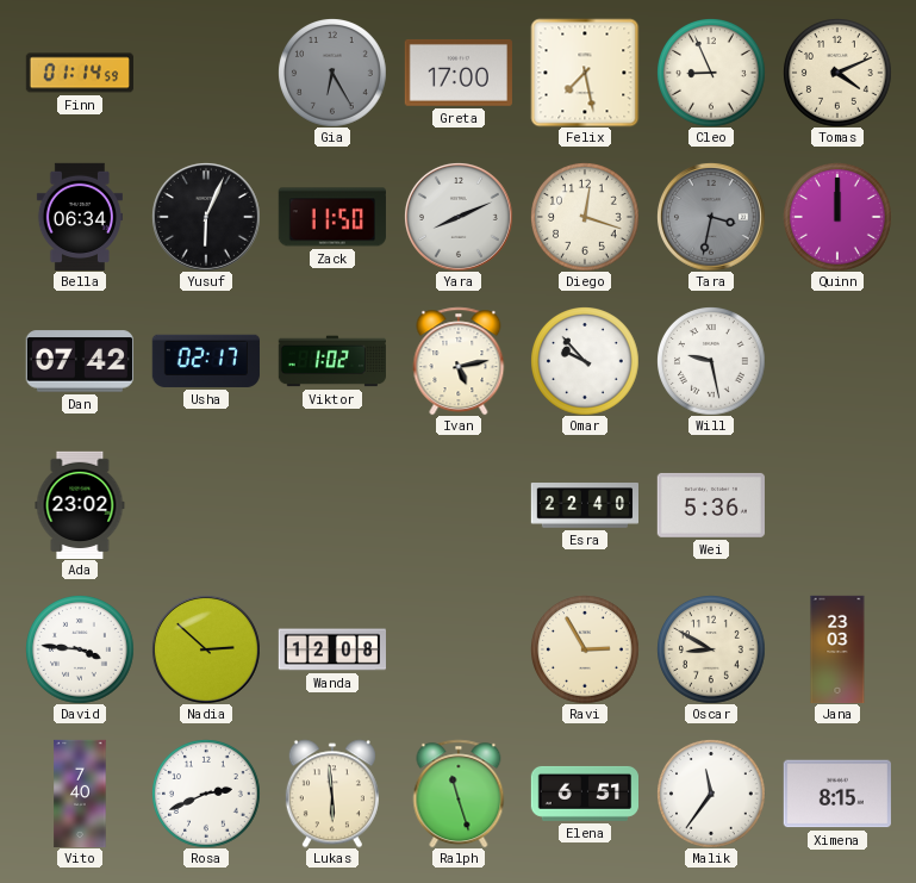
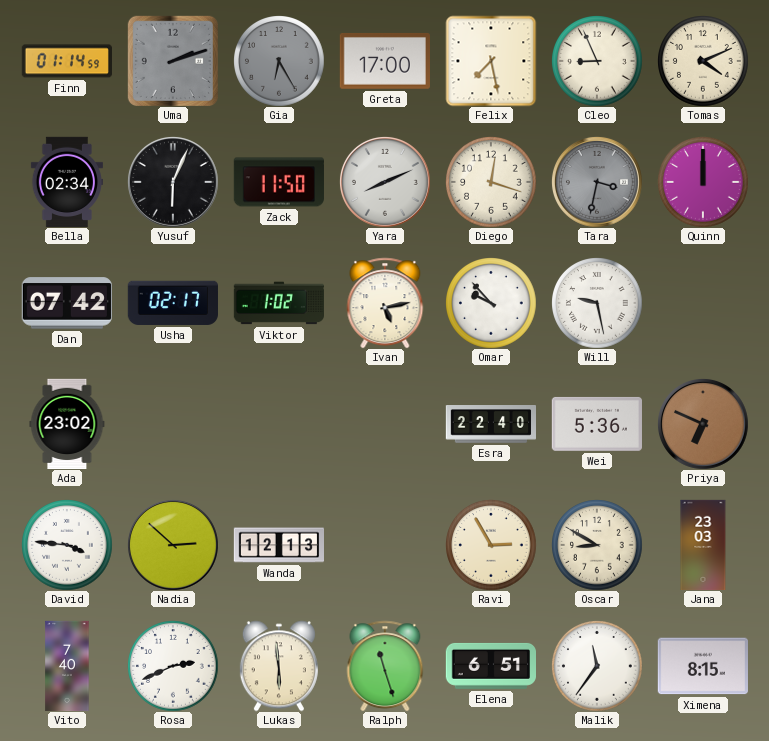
Uma: none -> 2:12
Bella: 06:34 -> 02:34
Priya: none -> 6:49
Wanda: 12:08 -> 12:13
